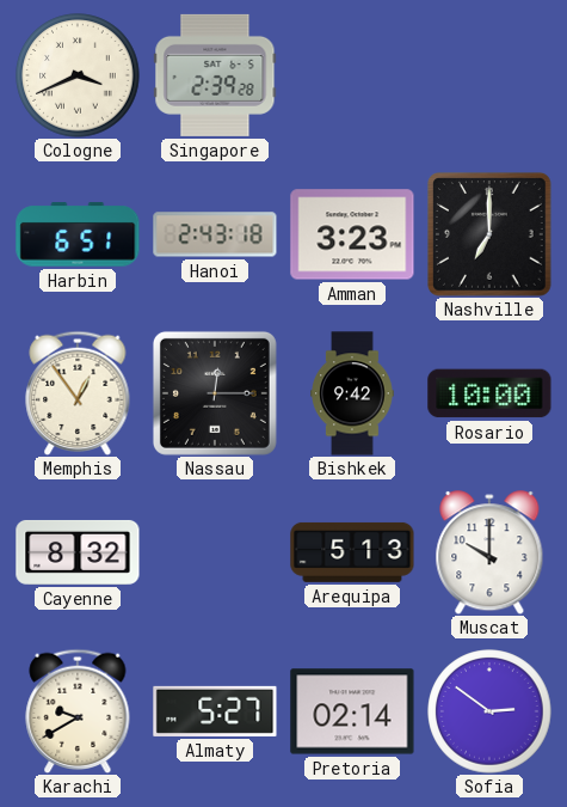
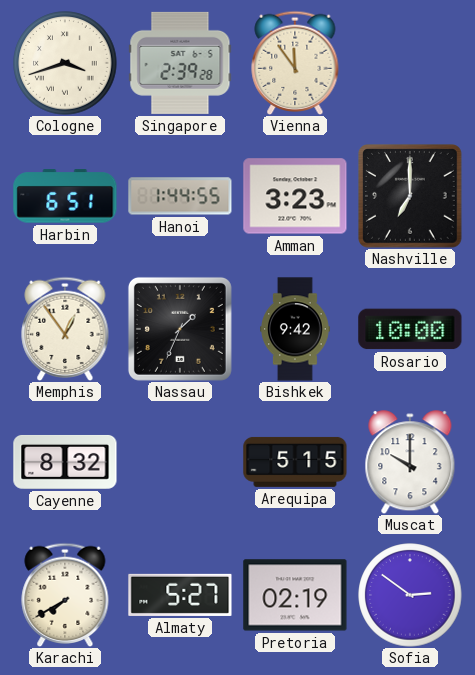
Cologne: 3:41 -> 3:42
Vienna: none -> 11:54
Hanoi: 2:43 -> 1:44
Nassau: 12:15 -> 1:34
Arequipa: 5:13 -> 5:15
Karachi: 9:40 -> 7:40
Pretoria: 02:14 -> 02:19
